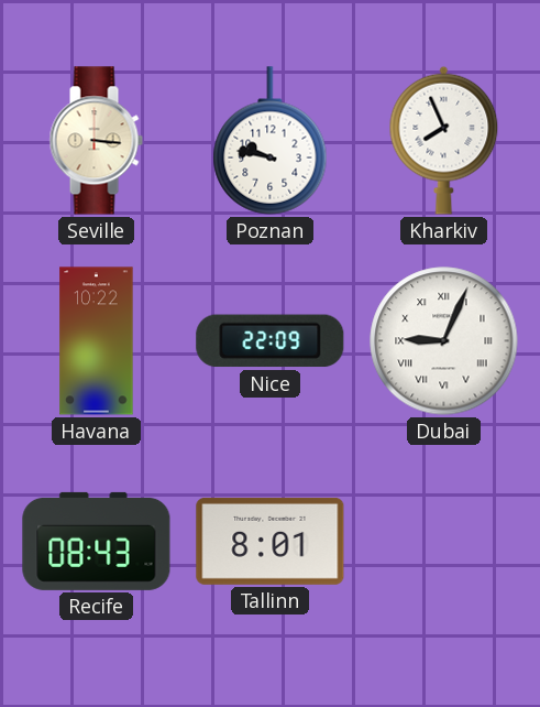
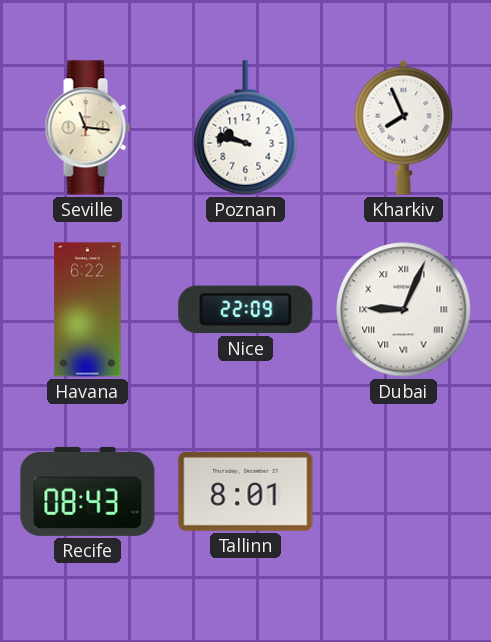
Seville: 3:16 -> 11:16
Havana: 10:22 -> 6:22
